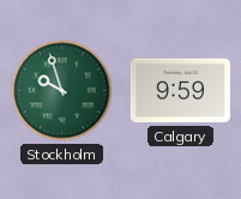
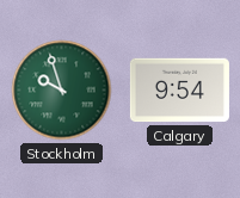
Calgary: 9:59 -> 9:54
